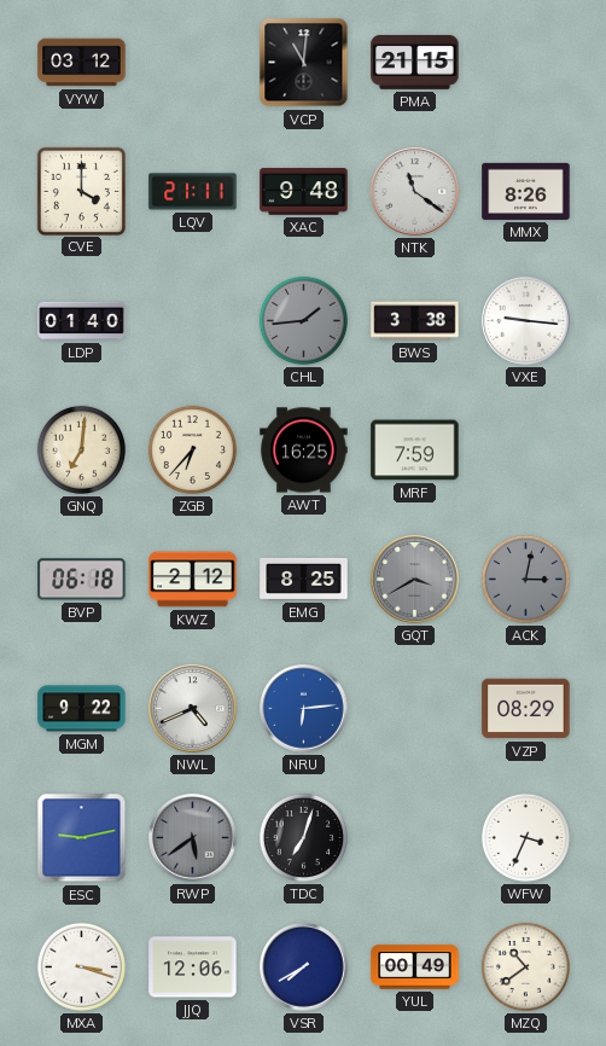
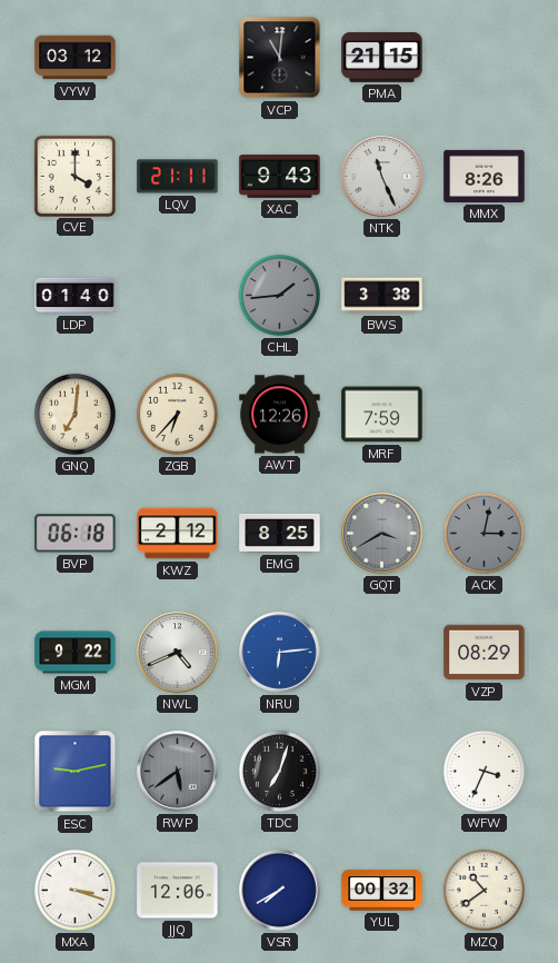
XAC: 9:48 -> 9:43
NTK: 11:21 -> 11:26
VXE: 9:16 -> none
AWT: 16:25 -> 12:26
YUL: 00:49 -> 00:32
